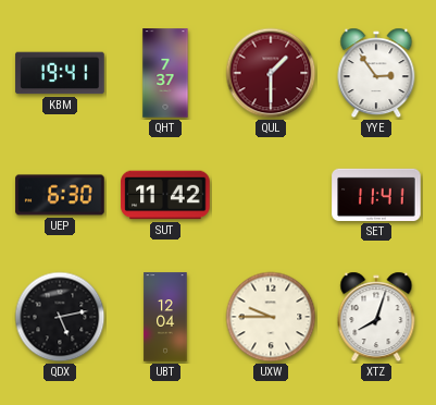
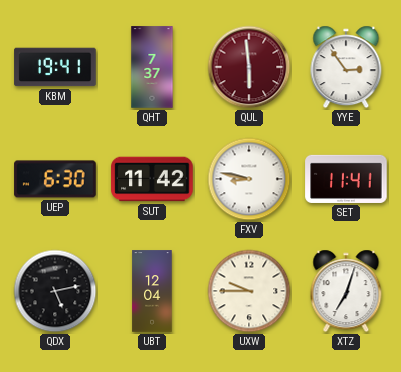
QUL: 1:30 -> 5:59
FXV: none -> 8:47
XTZ: 8:03 -> 7:03
